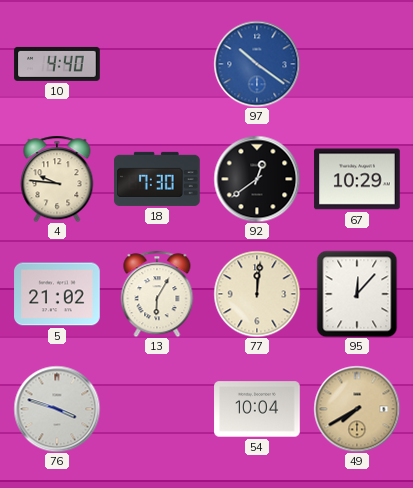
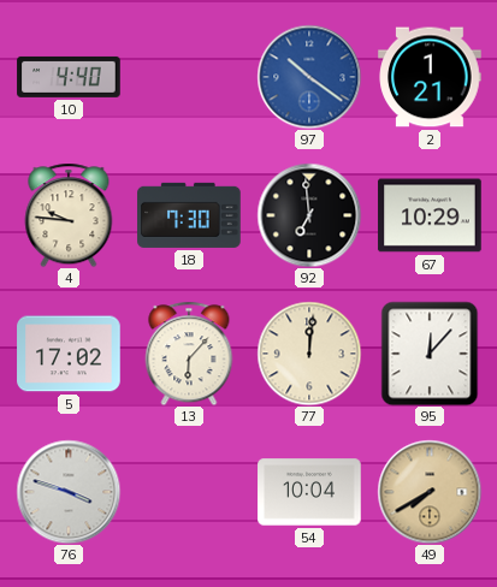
2: none -> 1:21
92: 12:39 -> 6:59
5: 21:02 -> 17:02
13: 6:05 -> 6:07
